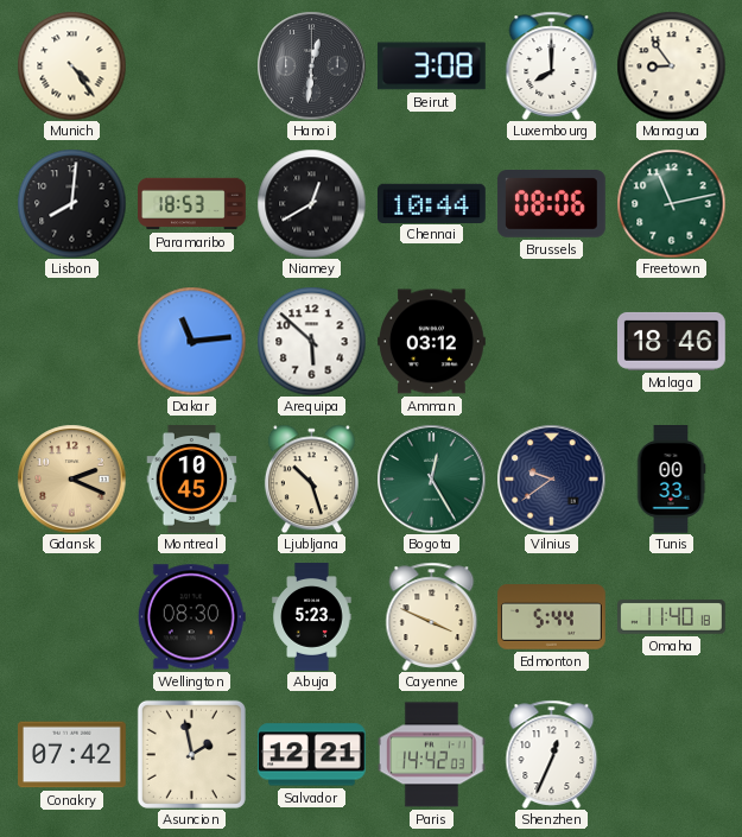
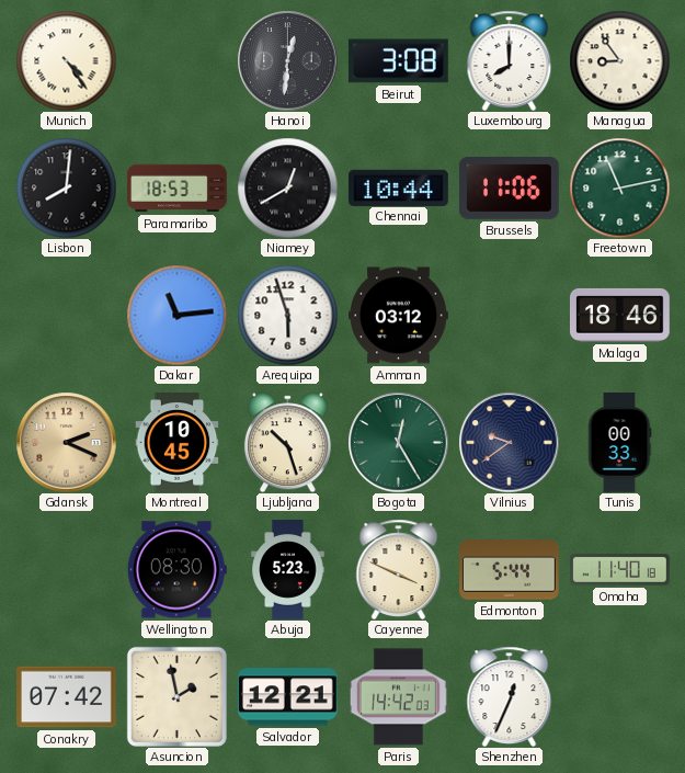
Brussels: 08:06 -> 11:06
Arequipa: 5:52 -> 5:57
